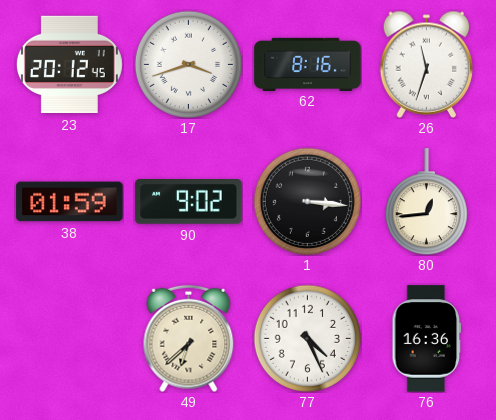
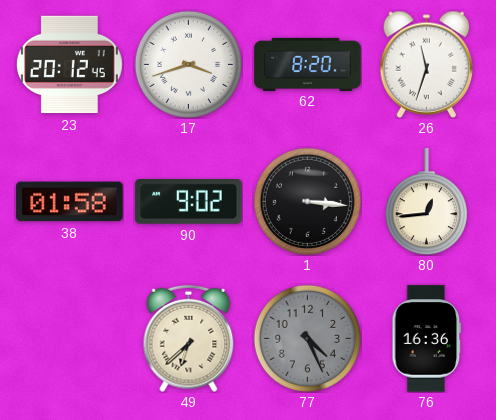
62: 8:16 -> 8:20
38: 01:59 -> 01:58
77 dial: white -> grey
